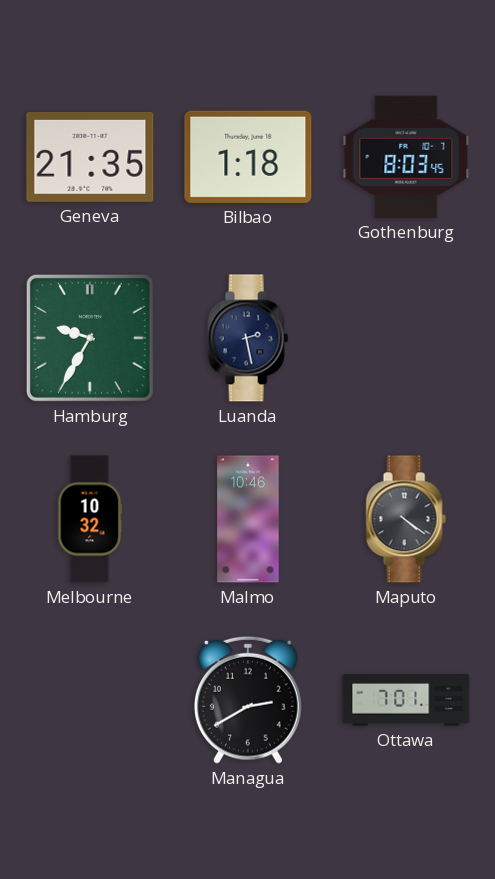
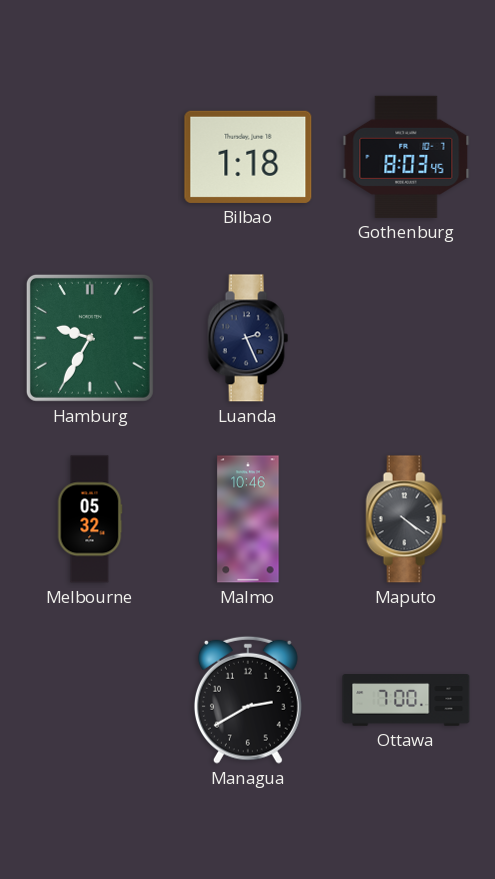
Geneva: 21:35 -> none
Luanda: 2:28 -> 2:26
Melbourne: 10:32 -> 05:32
Ottawa: 7:01 -> 7:00
